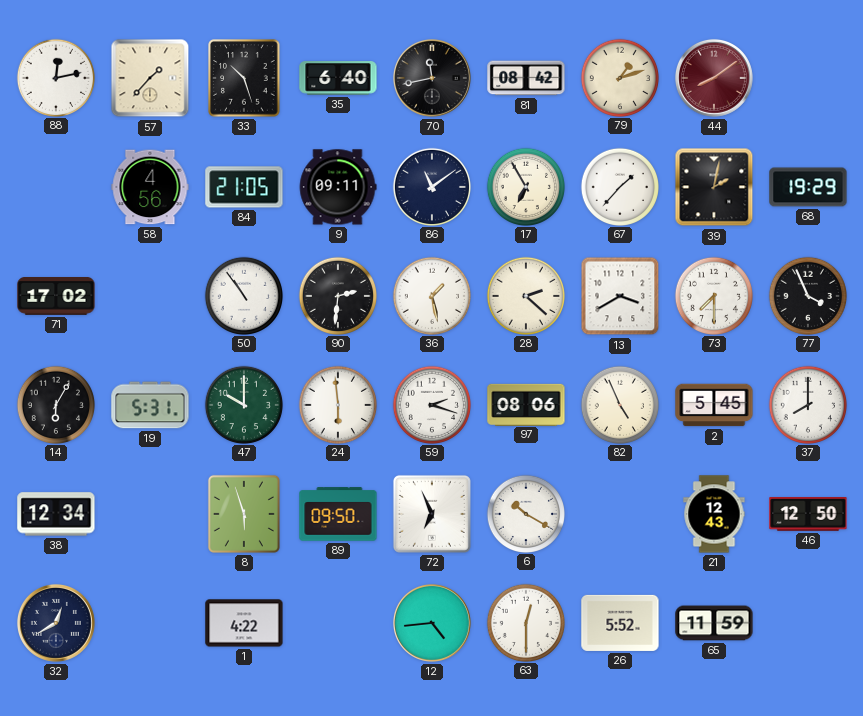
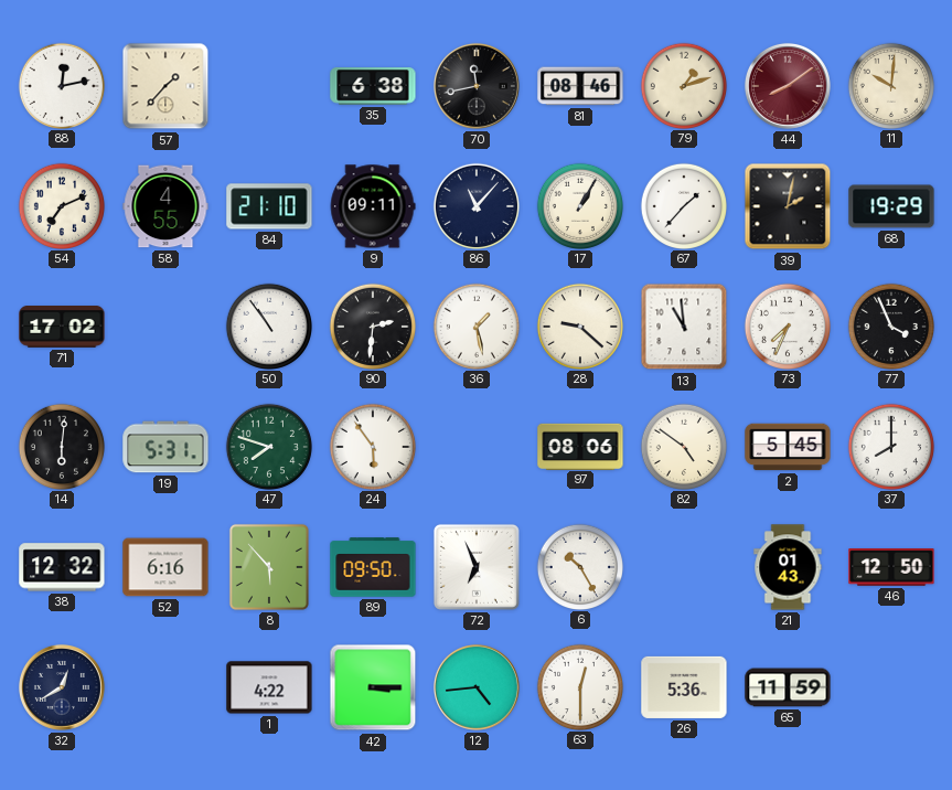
33: 10:27 -> none
35: 6:40 -> 6:38
81: 08:42 -> 08:46
11: none -> 10:01
54: none -> 7:11
58: 4:56 -> 4:55
84: 21:05 -> 21:10
86: 11:09 -> 11:07
17: 6:55 -> 1:05
28: 2:22 -> 9:22
13: 3:40 -> 10:59
73: 7:30 -> 7:34
14: 6:05 -> 6:01
47: 10:00 -> 7:48
24: 5:59 -> 5:54
59: 2:18 -> none
82: 4:56 -> 4:51
38: 12:34 -> 12:32
52: none -> 6:16
8: 5:57 -> 5:53
6: 10:20 -> 10:25
21: 12:43 -> 01:43
42: none -> 3:15
26: 5:52 -> 5:36
